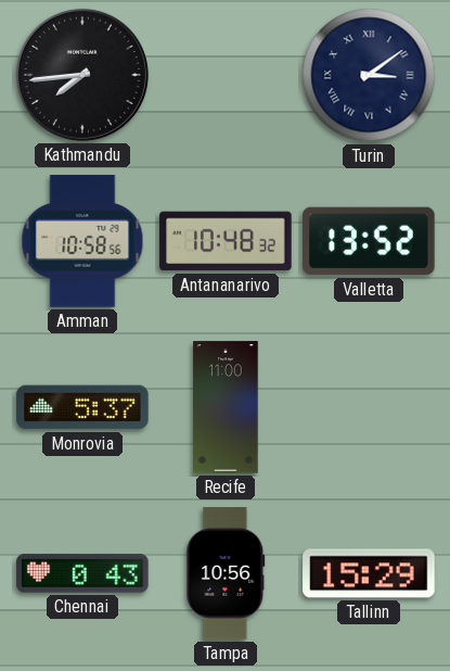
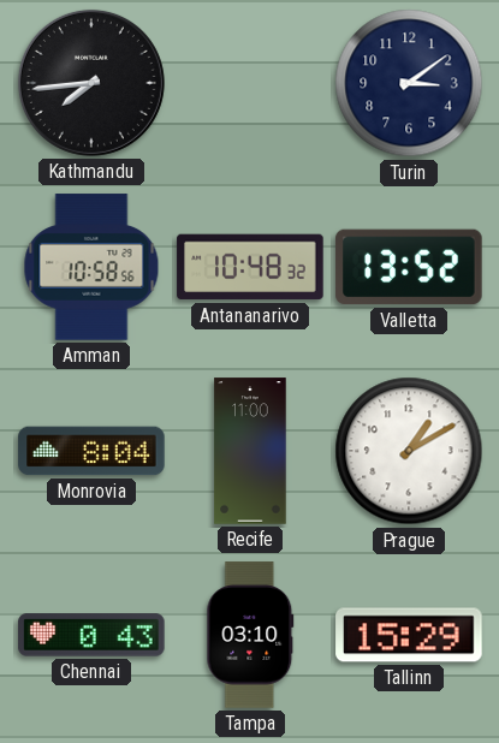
Turin numerals: Roman -> Arabic
Monrovia: 5:37 -> 8:04
Prague: none -> 1:10
Tampa: 10:56 -> 03:10
